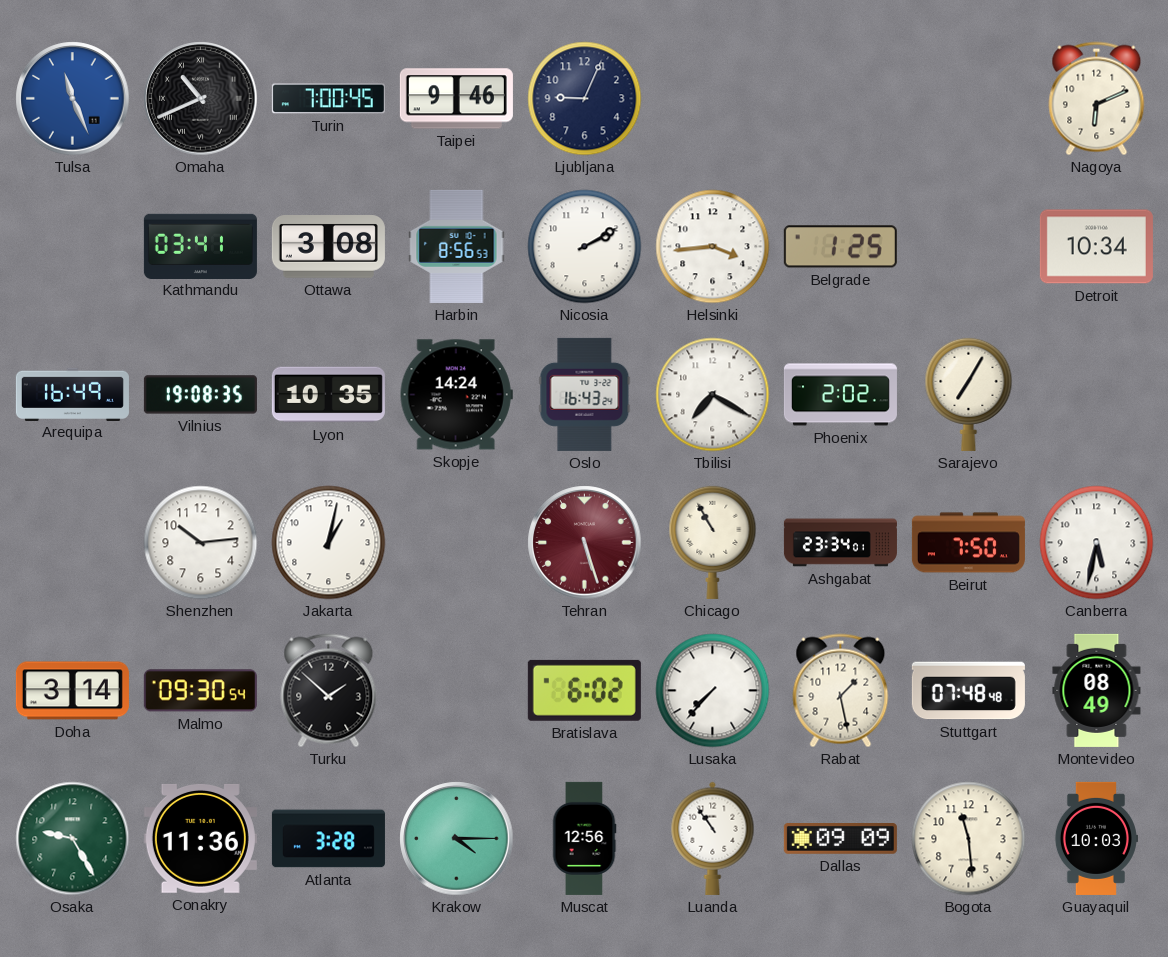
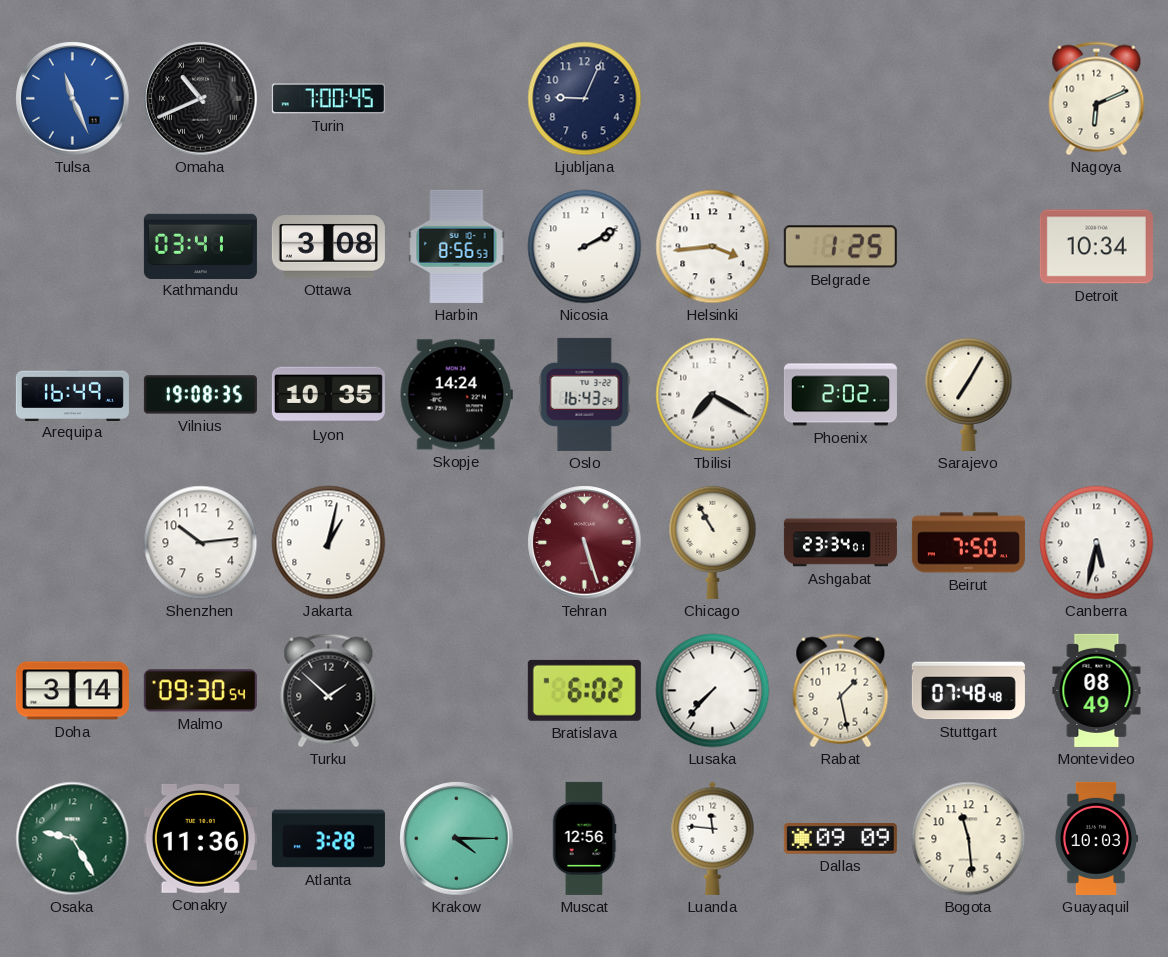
Taipei: 9:46 -> none
Luanda: 10:54 -> 11:46
